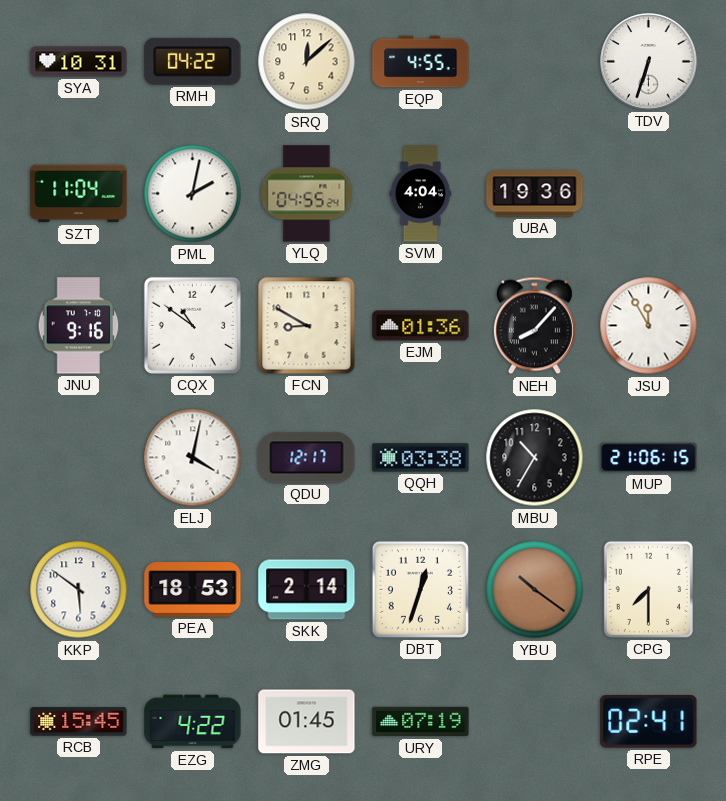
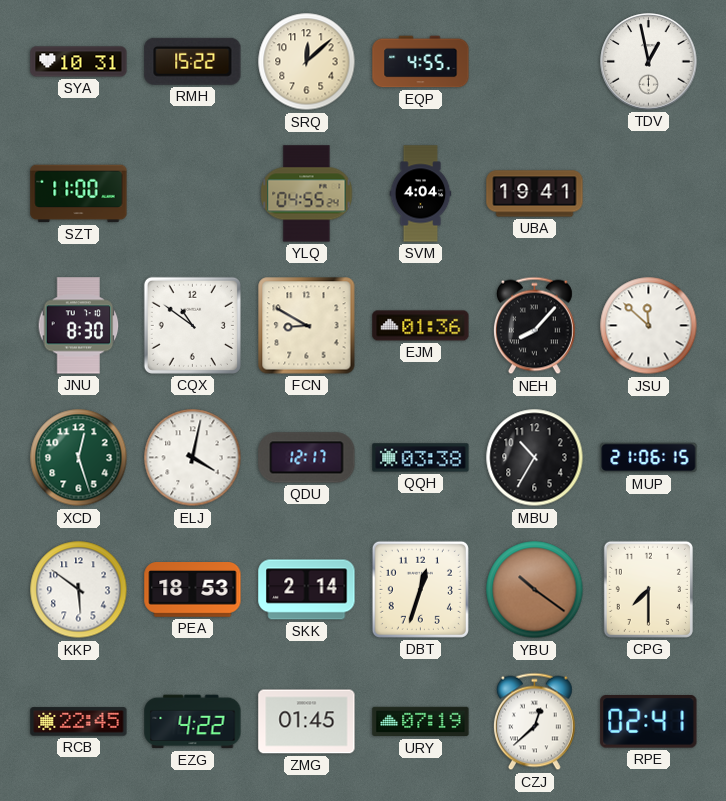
RMH: 04:22 -> 15:22
TDV: 6:33 -> 12:58
SZT: 11:04 -> 11:00
PML: 2:02 -> none
UBA: 19:36 -> 19:41
JNU: 9:16 -> 8:30
JSU: 11:55 -> 11:52
XCD: none -> 12:27
RCB: 15:45 -> 22:45
CZJ: none -> 12:38
